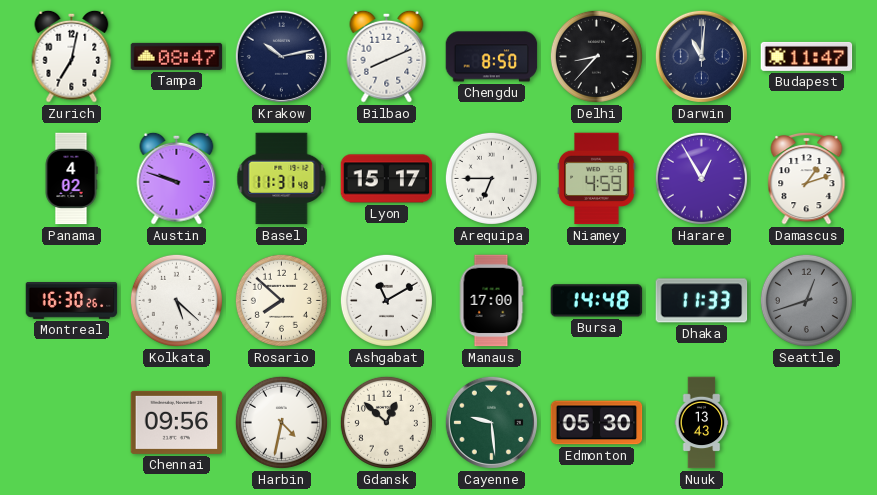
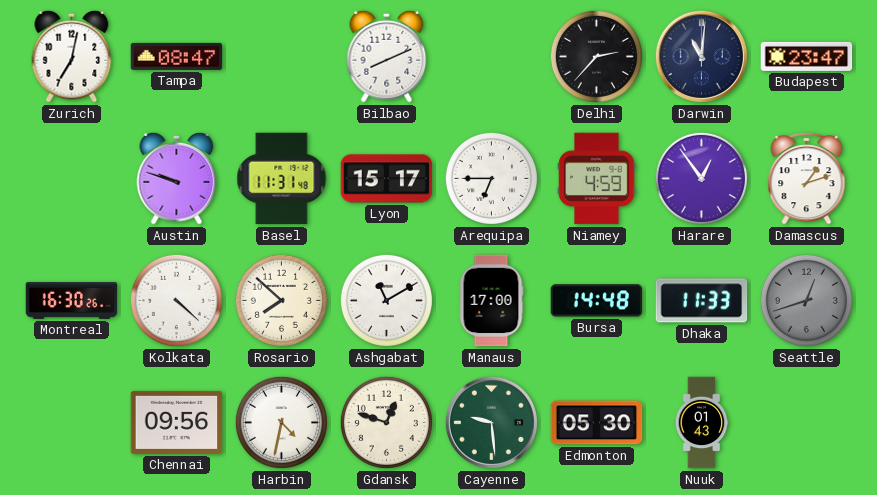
Krakow: 10:13 -> none
Chengdu: 8:50 -> none
Delhi: 8:37 -> 2:37
Budapest: 11:47 -> 23:47
Panama: 4:02 -> none
Harare: 12:55 -> 12:54
Kolkata: 5:22 -> 4:22
Gdansk: 12:52 -> 12:48
Nuuk: 13:43 -> 01:43
